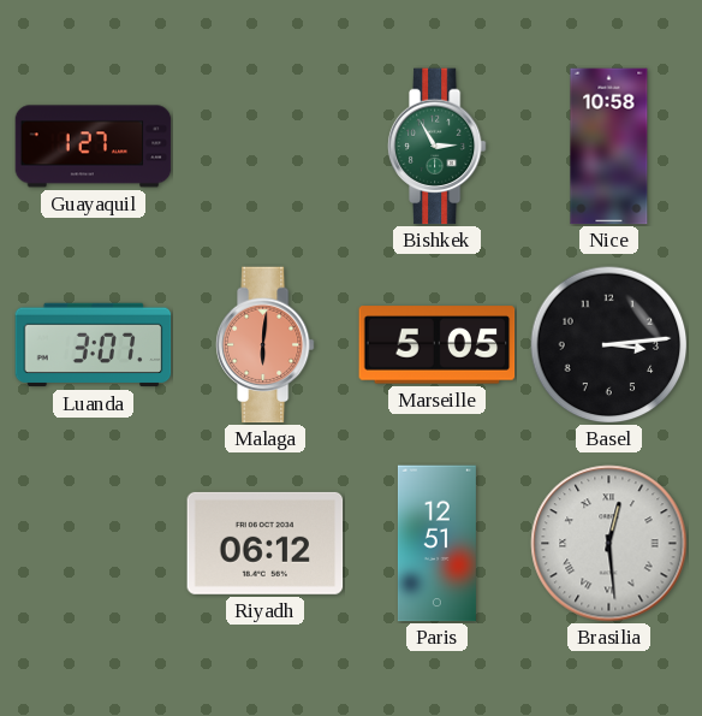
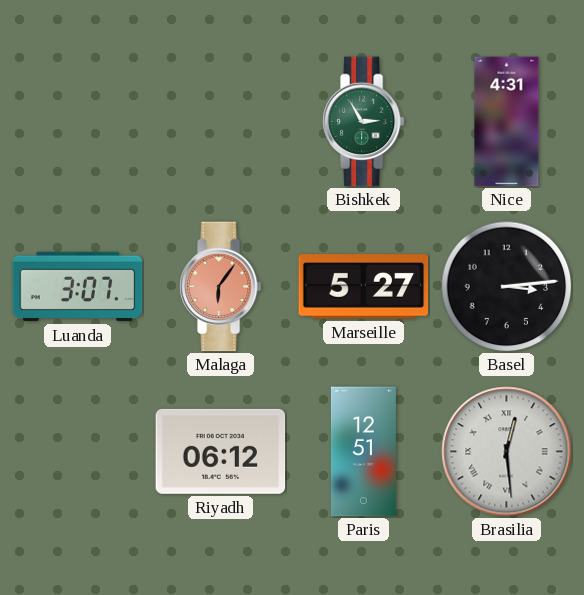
Guayaquil: 1:27 -> none
Nice: 10:58 -> 4:31
Malaga: 6:01 -> 6:06
Marseille: 5:05 -> 5:27
